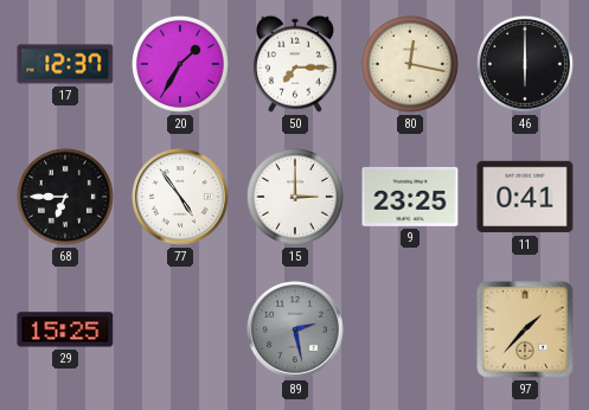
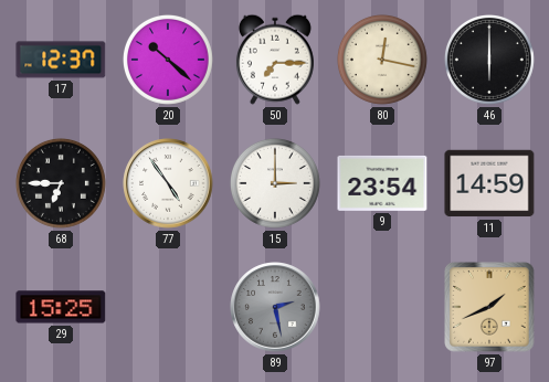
20: 1:35 -> 10:22
9: 23:25 -> 23:54
11: 0:41 -> 14:59
97: 1:37 -> 1:41
